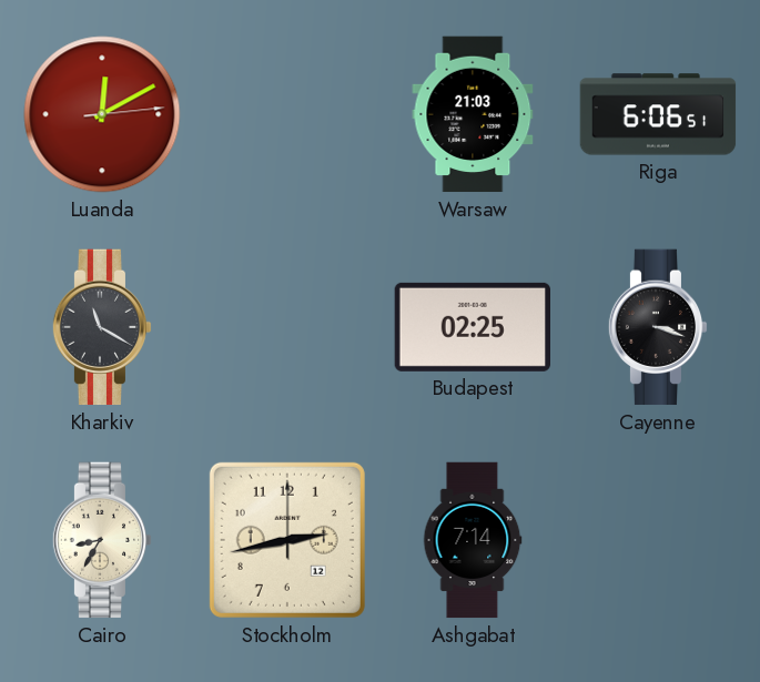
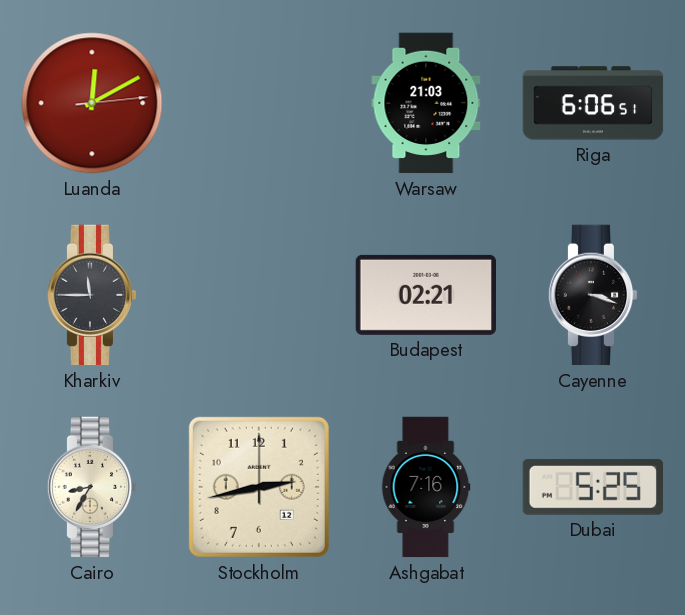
Kharkiv: 11:20 -> 11:45
Budapest: 02:25 -> 02:21
Ashgabat: 7:14 -> 7:16
Dubai: none -> 5:25
